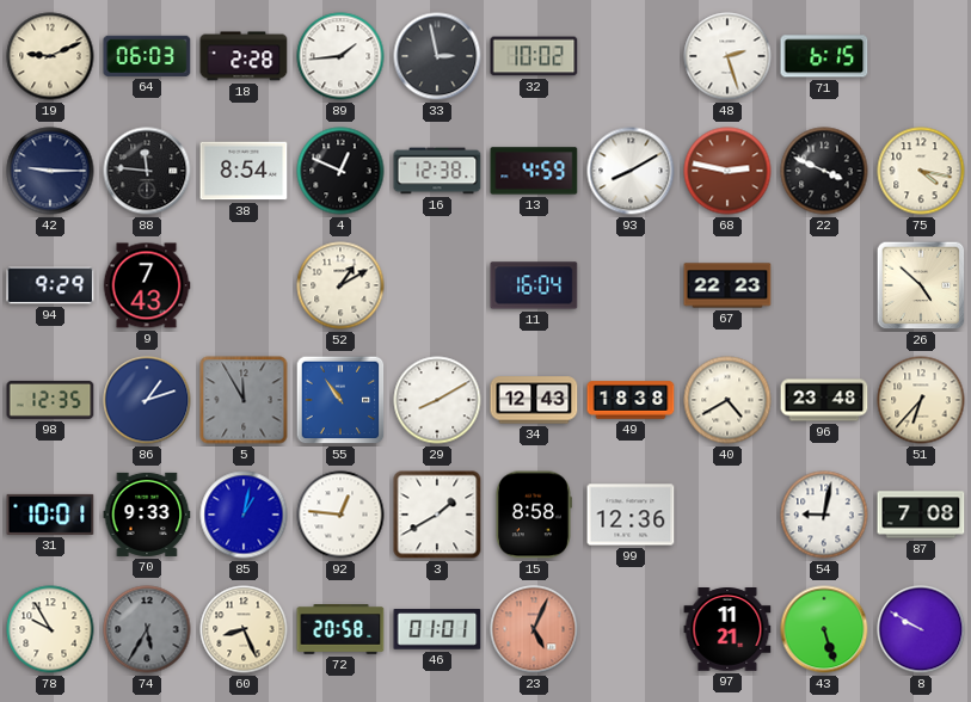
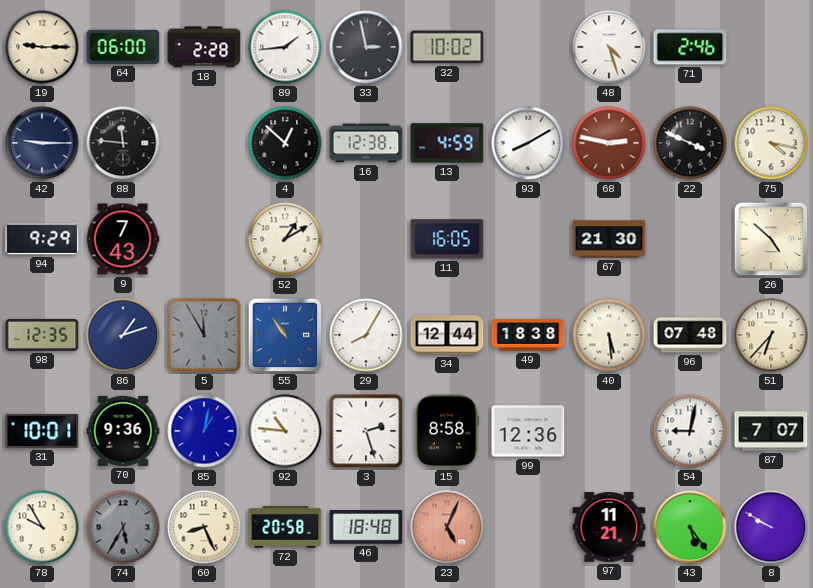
19: 9:11 -> 9:15
64: 06:03 -> 06:00
48: 2:27 -> 4:27
71: 6:15 -> 2:46
38: 8:54 -> none
4: 12:49 -> 12:52
11: 16:04 -> 16:05
67: 22:23 -> 21:30
29: 8:10 -> 8:05
34: 12:43 -> 12:44
40: 4:40 -> 5:29
96: 23:48 -> 07:48
70: 9:33 -> 9:36
92: 12:46 -> 10:46
3: 1:40 -> 2:27
87: 7:08 -> 7:07
46: 01:01 -> 18:48
43: 5:27 -> 5:24
